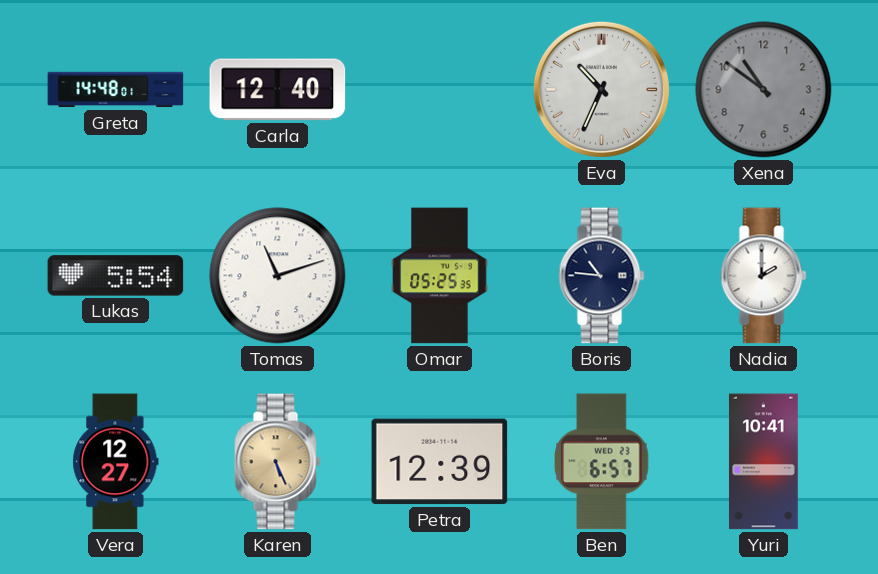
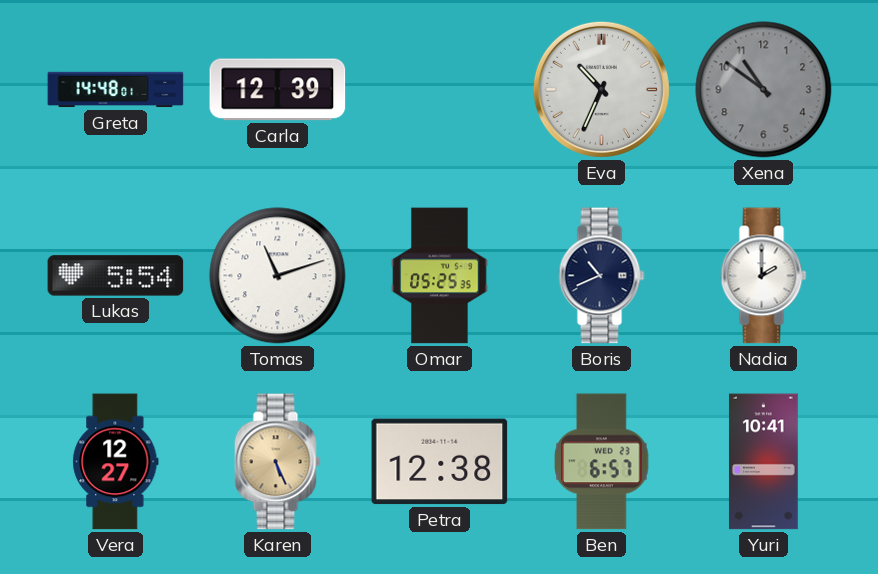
Carla: 12:40 -> 12:39
Boris: 10:46 -> 10:41
Petra: 12:39 -> 12:38
